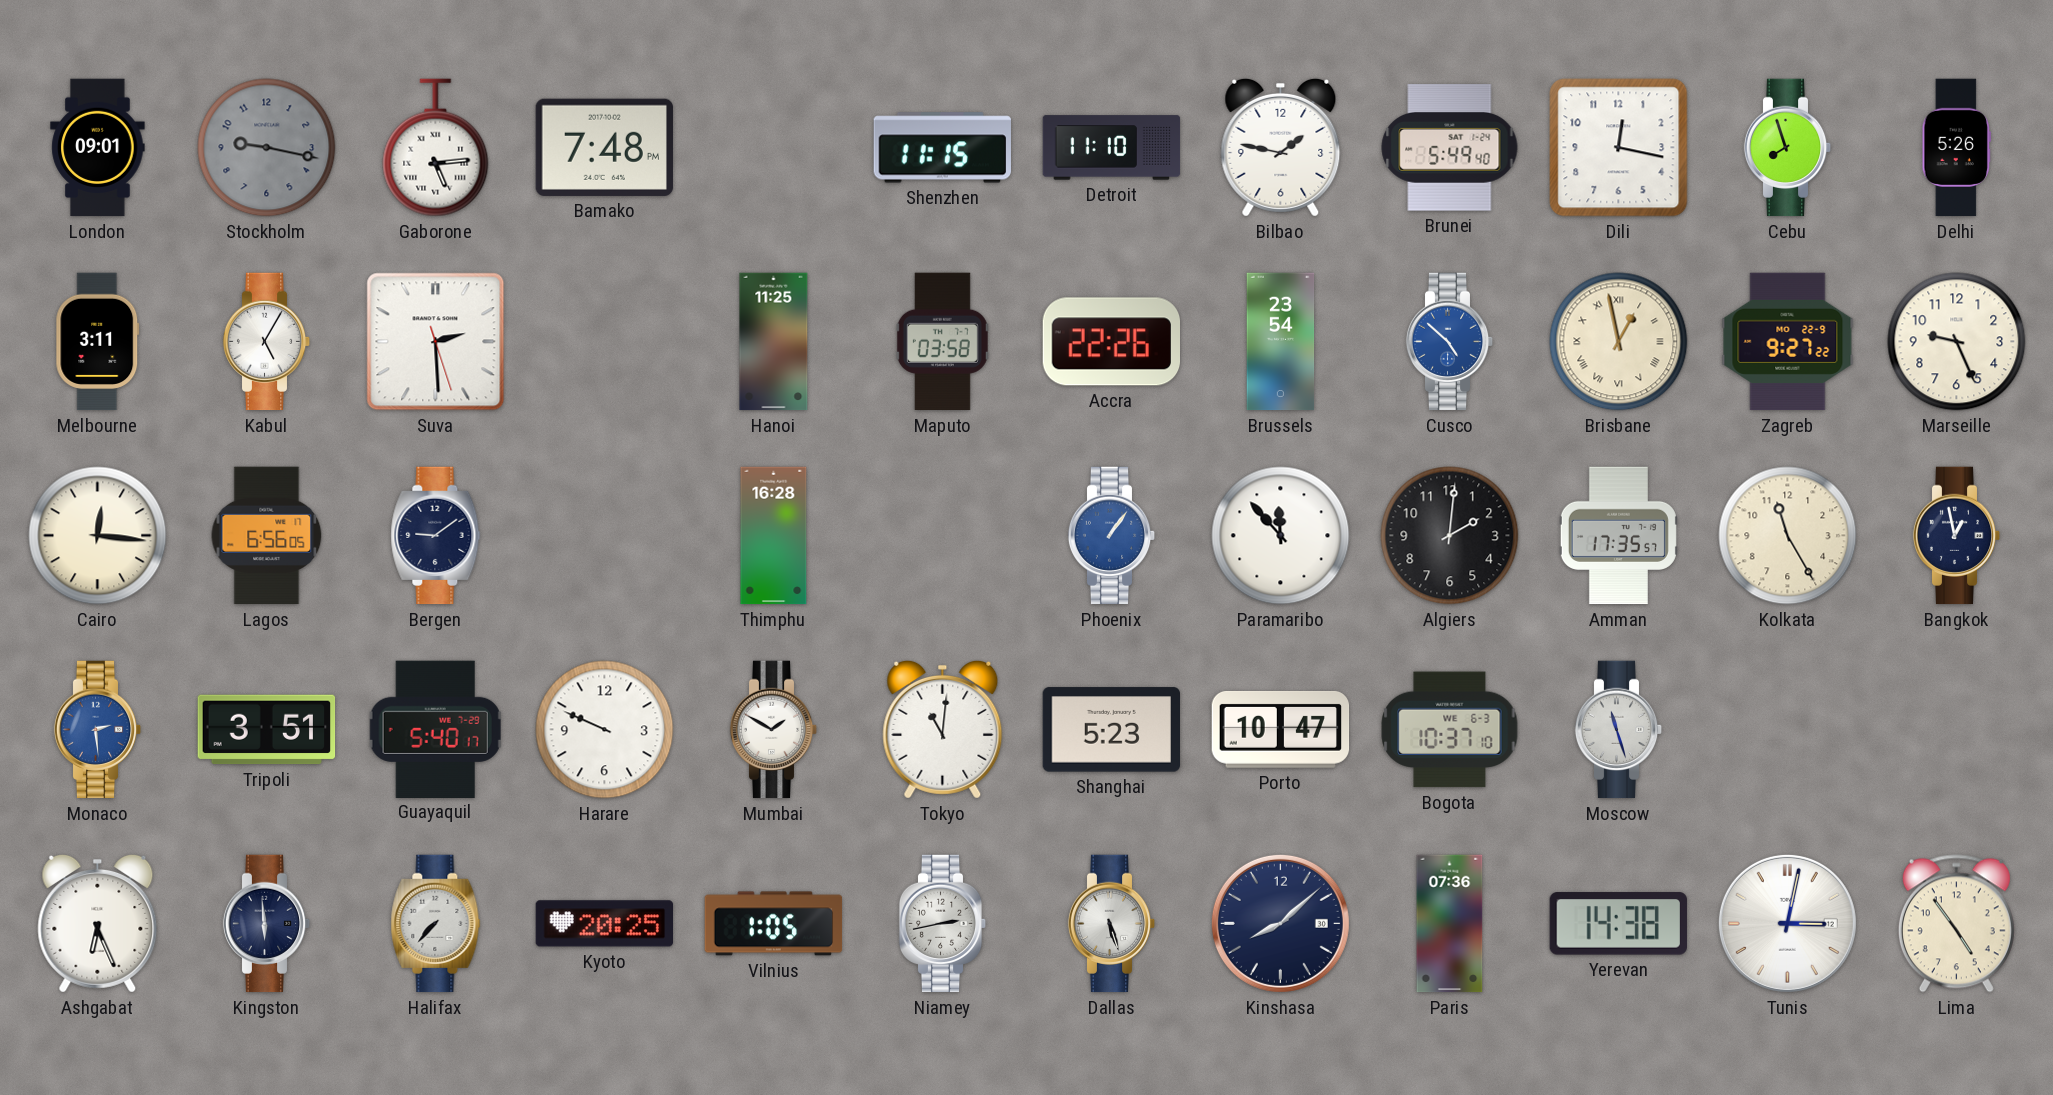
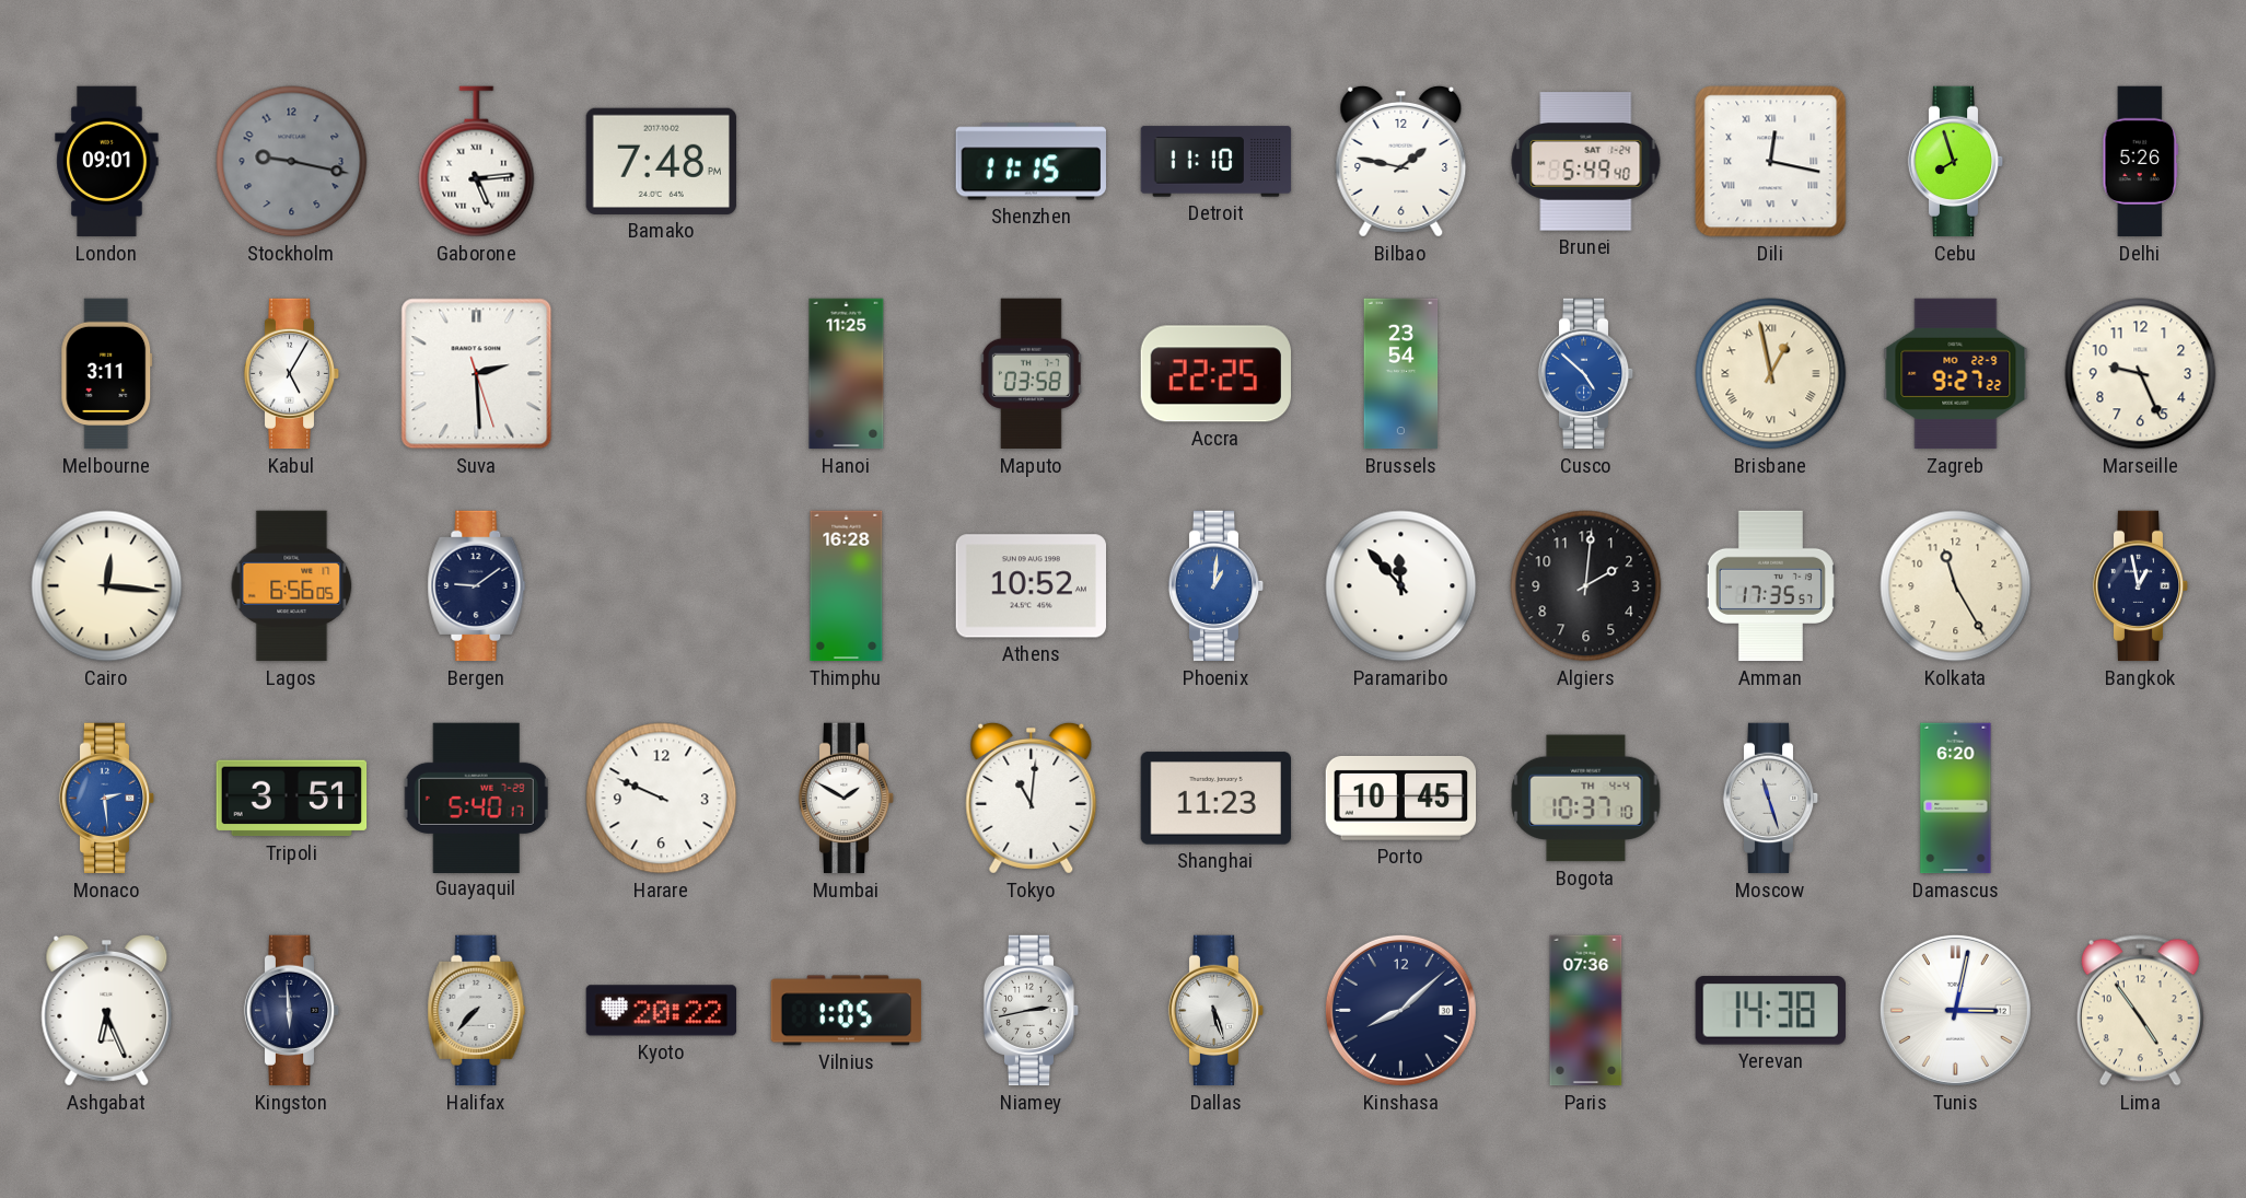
Dili numerals: Arabic -> Roman
Accra: 22:26 -> 22:25
Athens: none -> 10:52
Phoenix: 1:06 -> 1:01
Shanghai: 5:23 -> 11:23
Porto: 10:47 -> 10:45
Bogota date: WE 6-3 -> TH 4-4
Damascus: none -> 6:20
Kyoto: 20:25 -> 20:22
